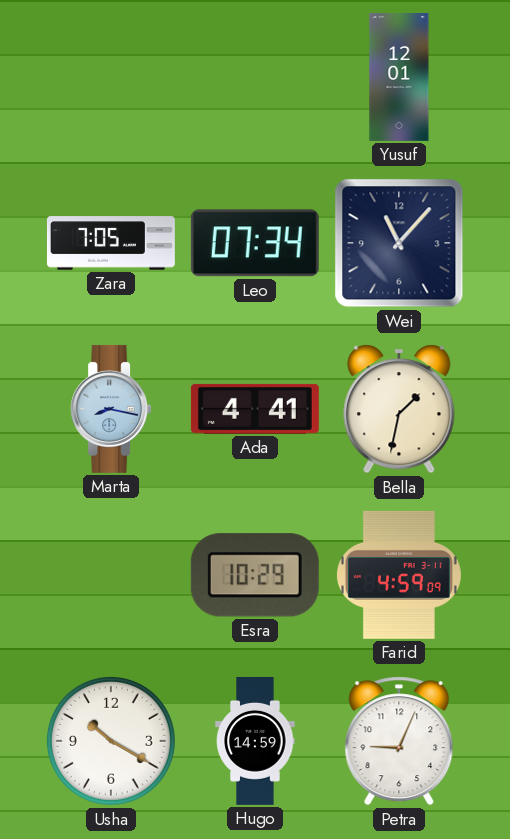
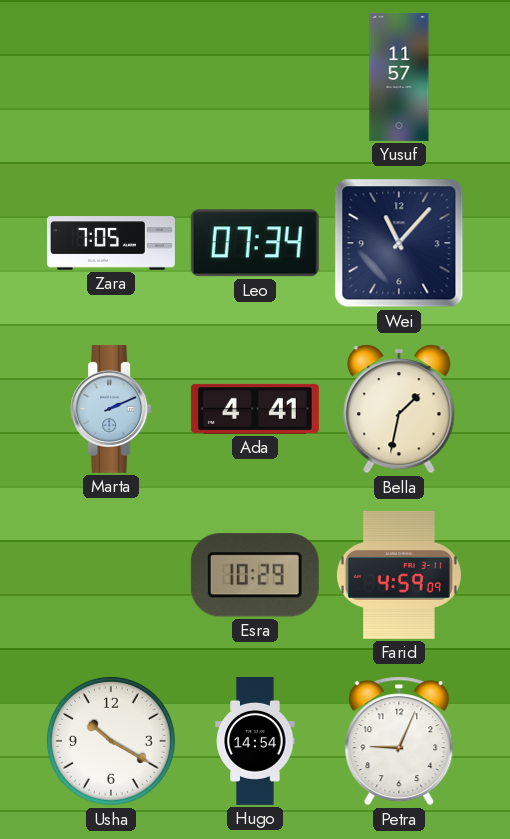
Yusuf: 12:01 -> 11:57
Marta: 8:17 -> 2:11
Hugo: 14:59 -> 14:54
